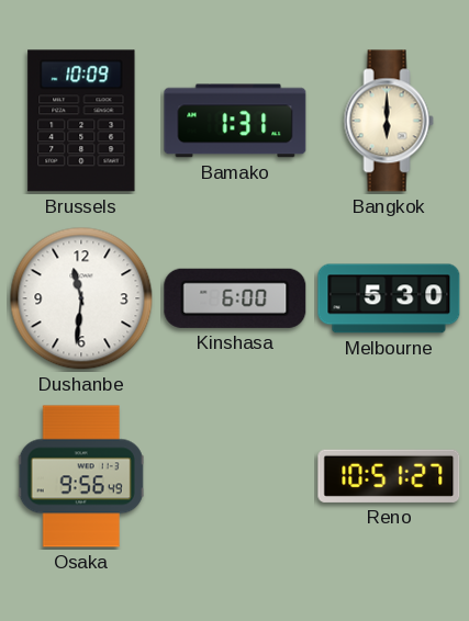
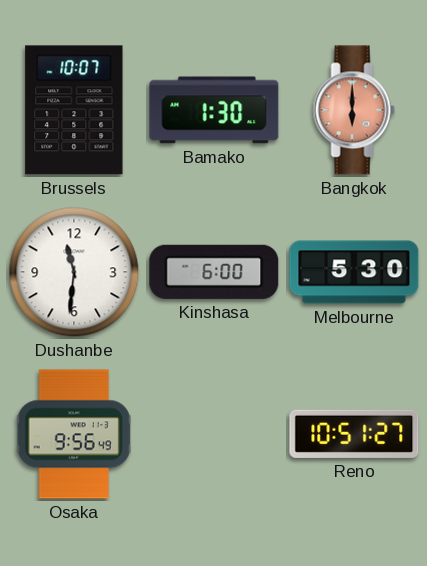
Brussels: 10:09 -> 10:07
Bamako: 1:31 -> 1:30
Bangkok dial: cream -> salmon
